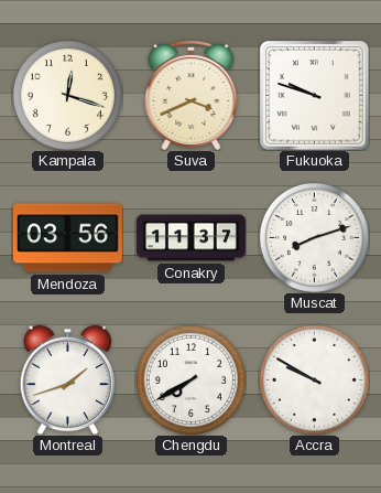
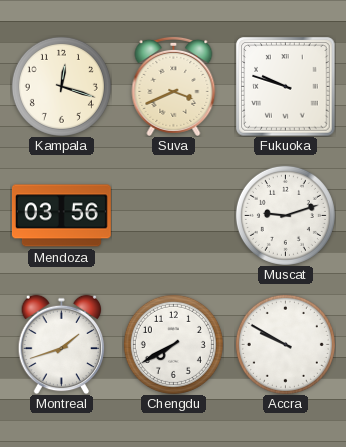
Conakry: 11:37 -> none
Muscat: 8:12 -> 9:12
